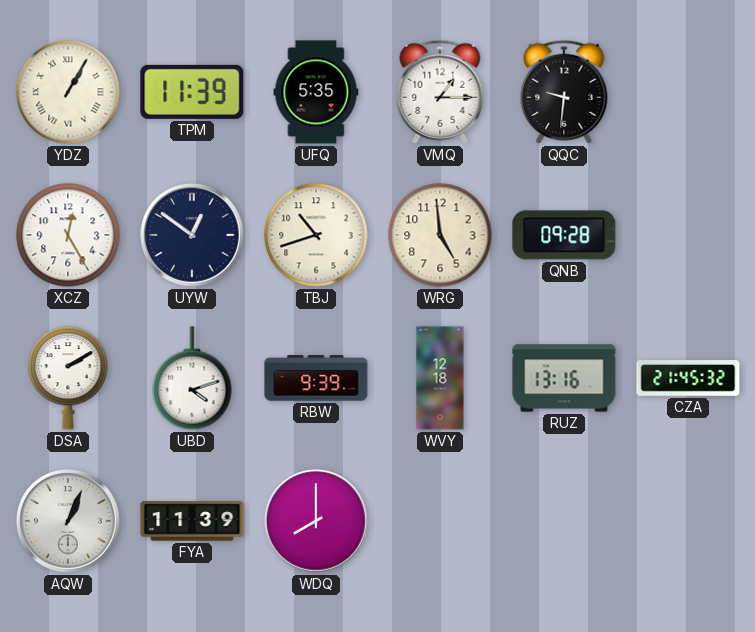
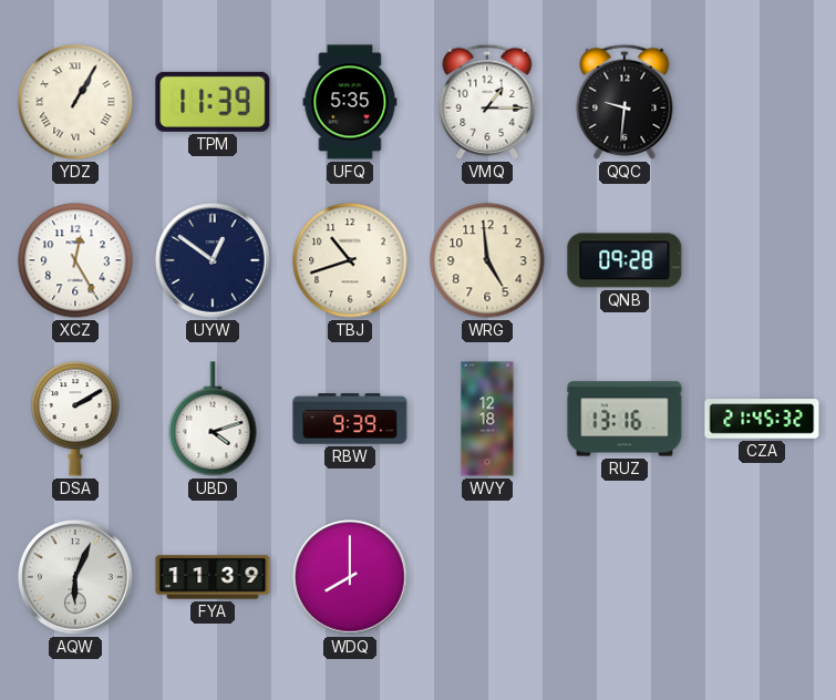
AQW: 1:04 -> 6:04
